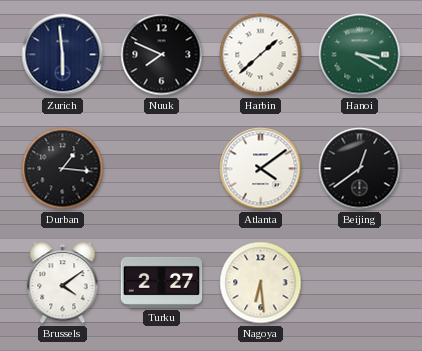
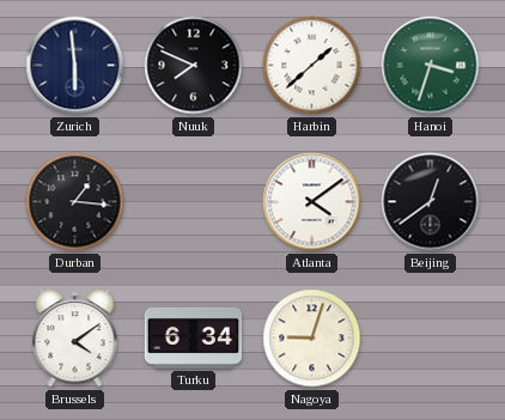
Hanoi: 3:20 -> 3:33
Turku: 2:27 -> 6:34
Nagoya: 6:29 -> 9:03
